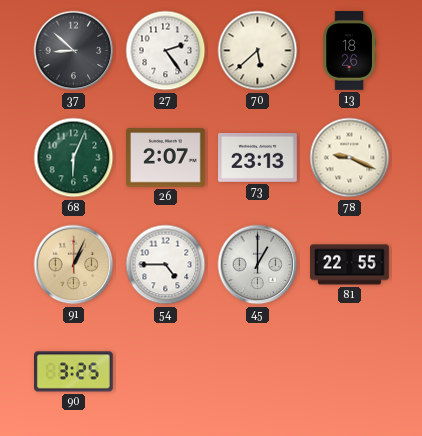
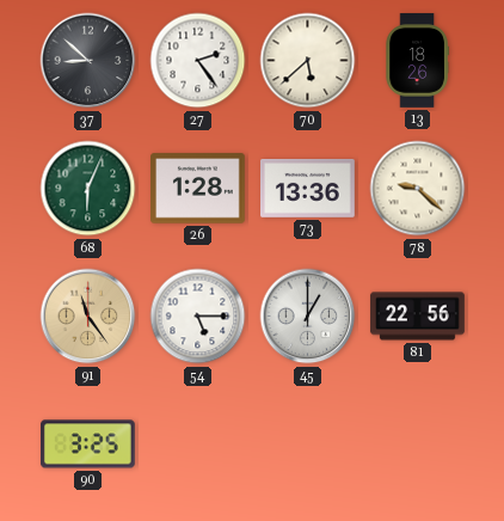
26: 2:07 -> 1:28
73: 23:13 -> 13:36
78: 9:19 -> 9:22
91: 1:04 -> 11:24
54: 4:45 -> 5:15
81: 22:55 -> 22:56
